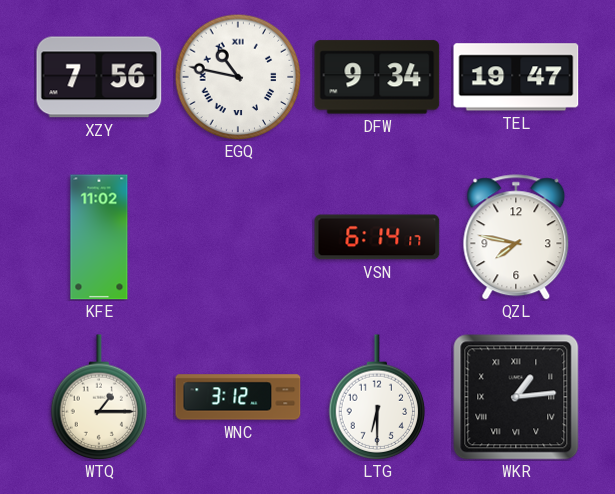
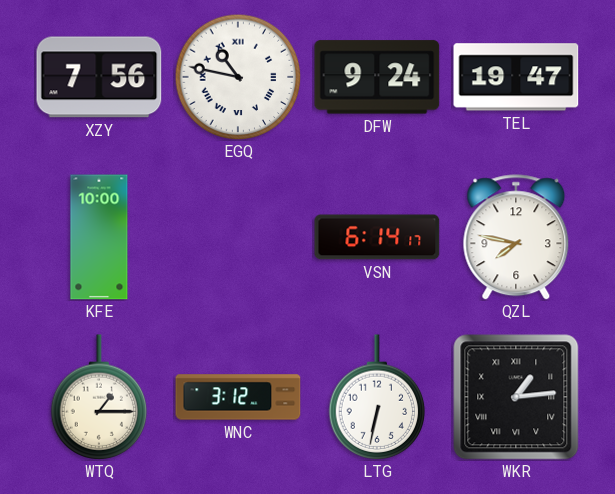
DFW: 9:34 -> 9:24
KFE: 11:02 -> 10:00
LTG: 6:30 -> 6:32
